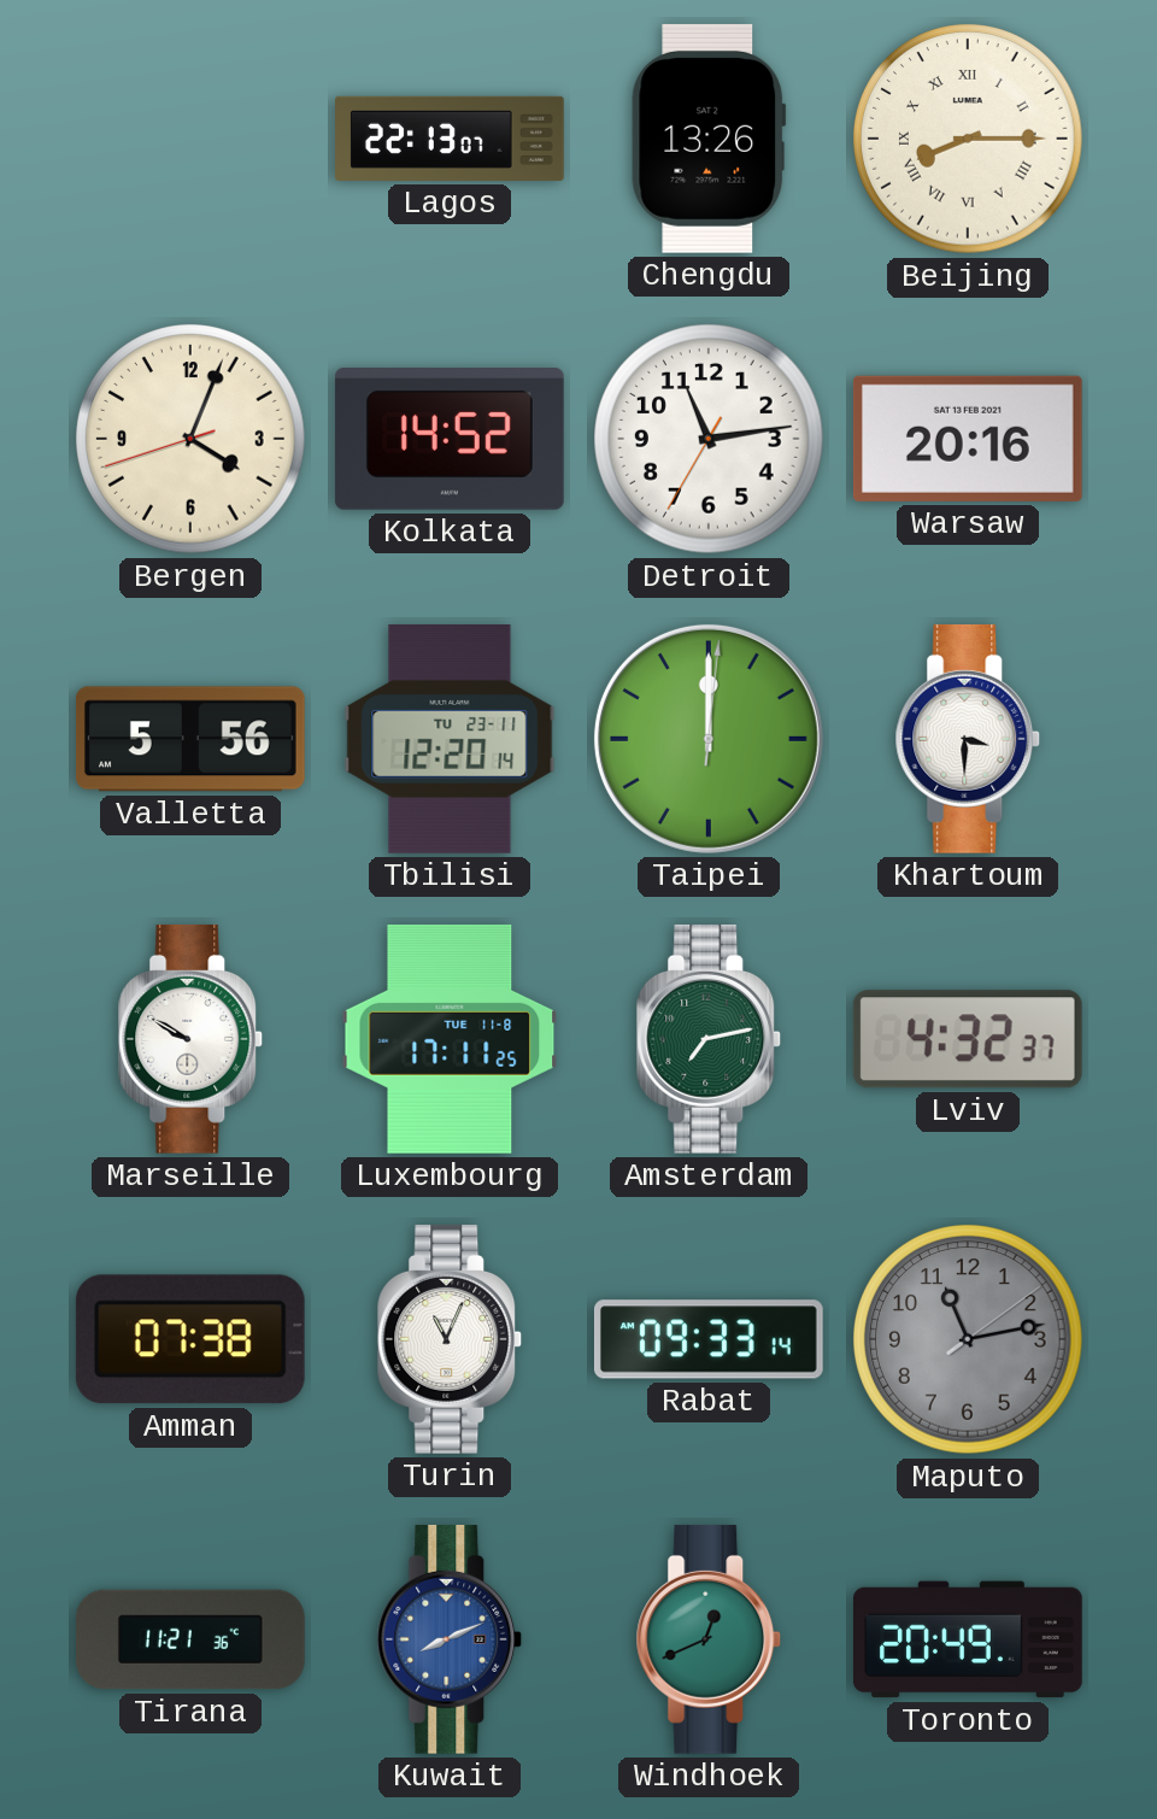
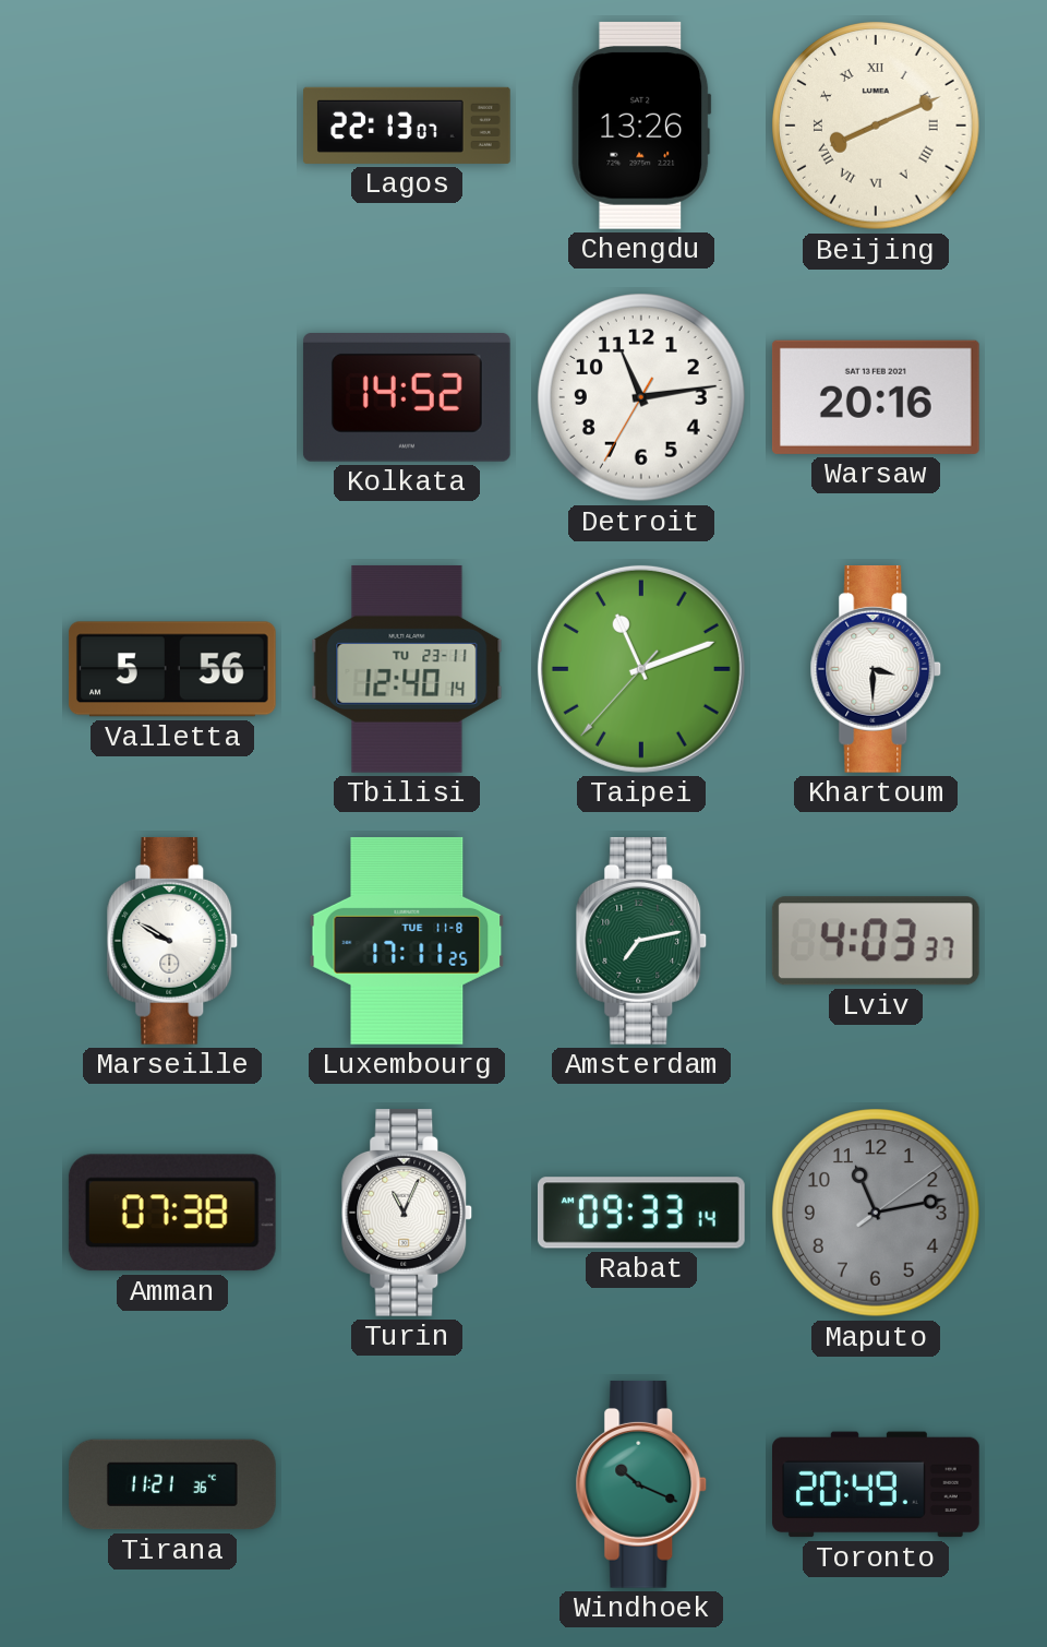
Beijing: 8:15 -> 8:11
Bergen: 4:03 -> none
Tbilisi: 12:20 -> 12:40
Taipei: 12:00 -> 11:11
Lviv: 4:32 -> 4:03
Kuwait: 8:11 -> none
Windhoek: 12:41 -> 10:19
